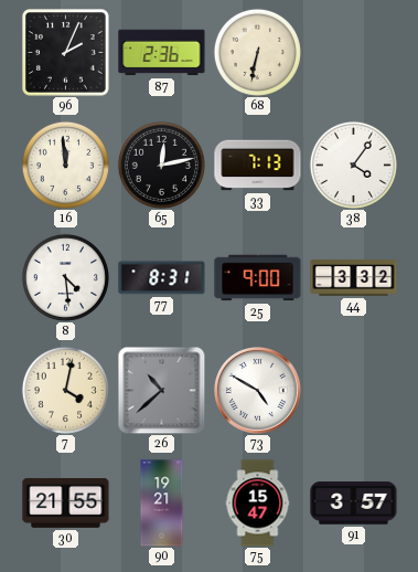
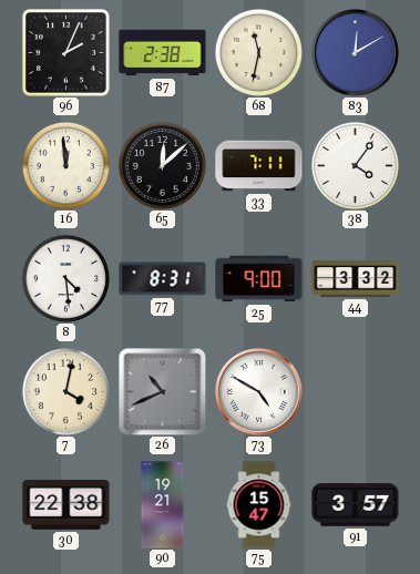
87: 2:36 -> 2:38
68: 6:32 -> 11:32
83: none -> 12:10
65: 12:13 -> 12:08
33: 7:13 -> 7:11
26: 10:38 -> 10:41
30: 21:55 -> 22:38
